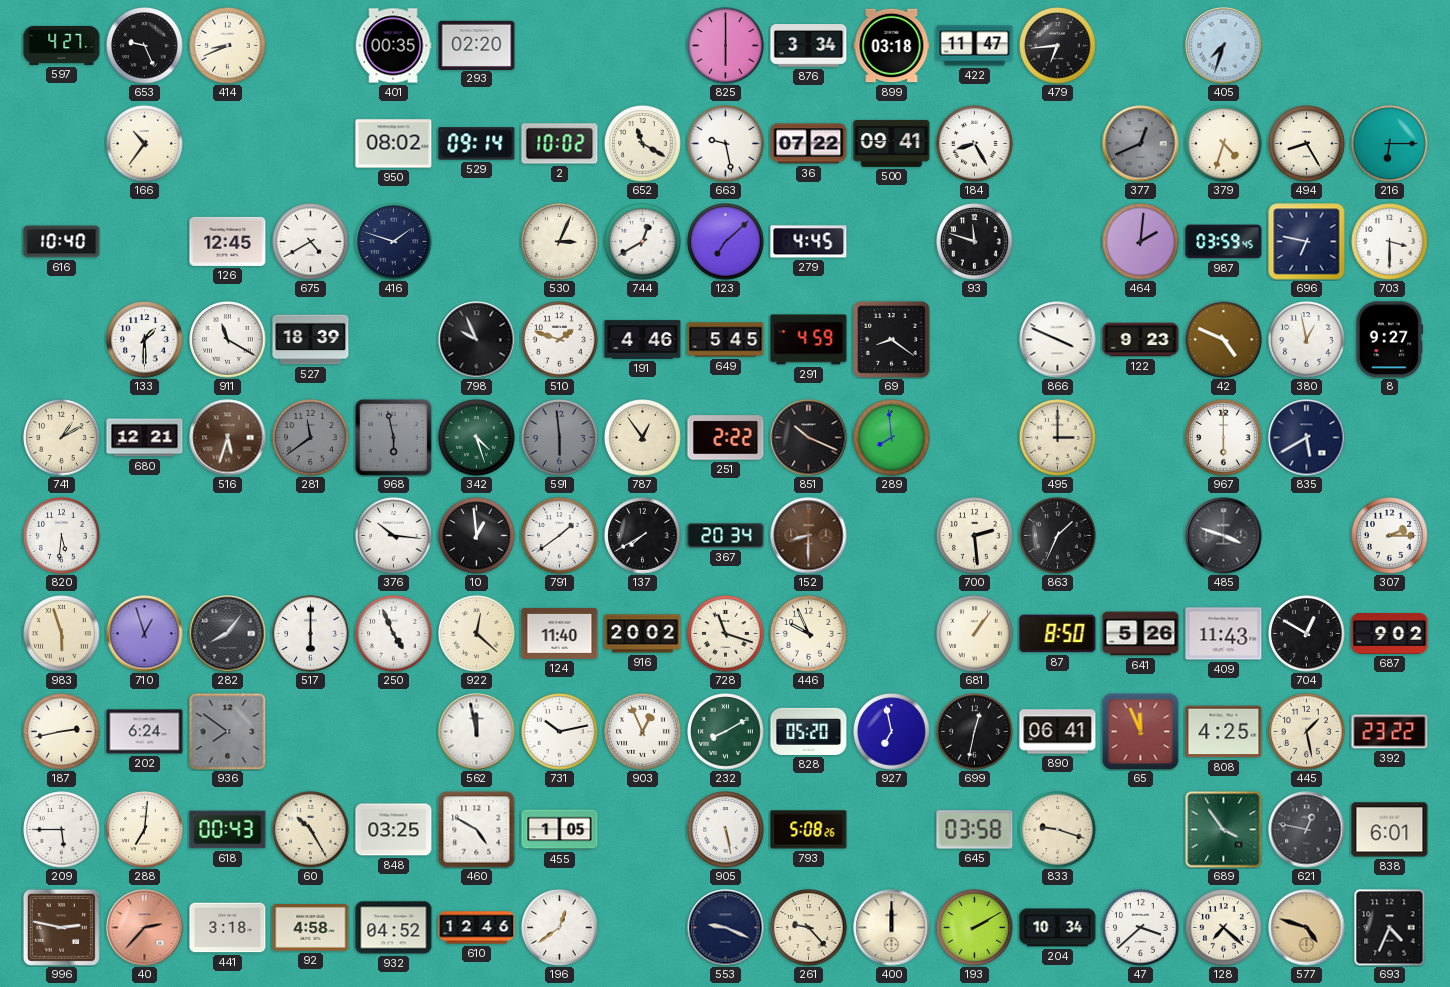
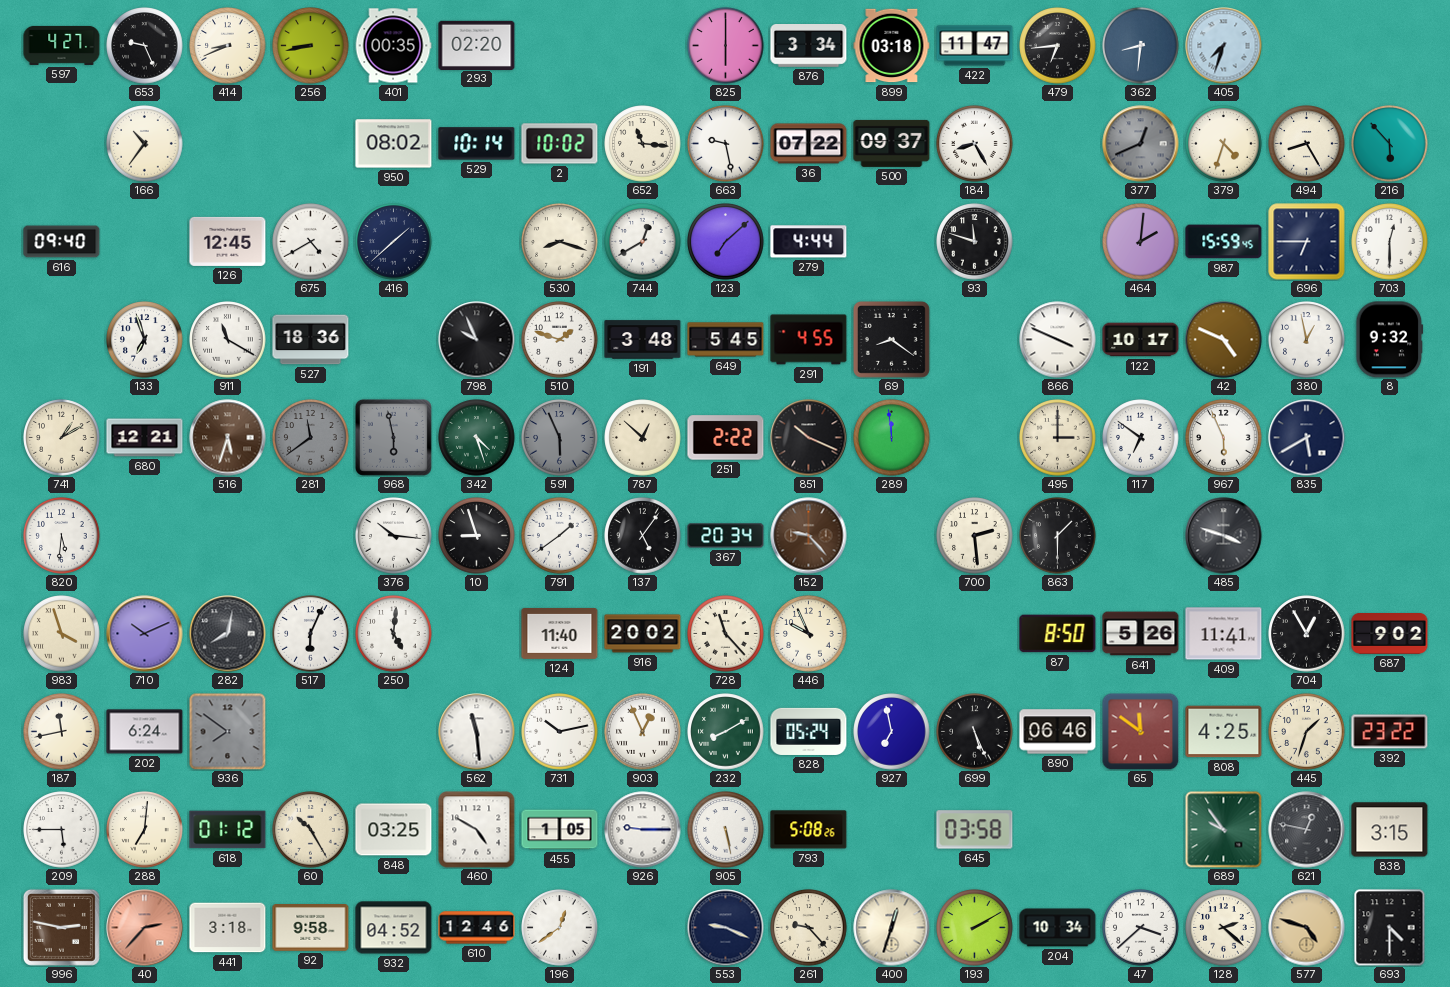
256: none -> 8:43
362: none -> 8:31
529: 09:14 -> 10:14
652: 11:20 -> 11:16
500: 09:41 -> 09:37
216: 6:15 -> 5:53
616: 10:40 -> 09:40
416: 1:48 -> 1:38
530: 3:04 -> 8:18
279: 4:45 -> 4:44
987: 03:59 -> 15:59
696: 6:47 -> 6:45
703: 3:30 -> 12:30
133: 1:30 -> 6:57
527: 18:39 -> 18:36
191: 4:46 -> 3:48
291: 4:59 -> 4:55
122: 9:23 -> 10:17
8: 9:27 -> 9:32
591: 5:59 -> 5:56
787: 12:54 -> 12:52
289: 7:59 -> 11:59
117: none -> 6:51
967: 6:00 -> 5:56
10: 12:59 -> 8:57
137: 7:40 -> 5:06
152: 8:30 -> 9:23
863: 1:34 -> 1:30
307: 2:15 -> none
983: 5:57 -> 3:57
710: 12:57 -> 10:11
282: 8:06 -> 8:02
517: 6:00 -> 6:04
250: 4:56 -> 5:01
922: 12:22 -> none
728: 11:18 -> 11:23
681: 1:06 -> none
409: 11:43 -> 11:41
704: 12:50 -> 12:55
187: 2:43 -> 11:43
562: 11:58 -> 11:29
828: 05:20 -> 05:24
699: 12:32 -> 5:26
890: 06:41 -> 06:46
65: 11:56 -> 11:51
445: 1:28 -> 1:33
618: 00:43 -> 01:12
926: none -> 9:15
833: 9:18 -> none
689: 3:54 -> 9:54
838: 6:01 -> 3:15
92: 4:58 -> 9:58
400: 12:00 -> 12:33
128: 7:22 -> 2:22
693: 4:34 -> 4:30
